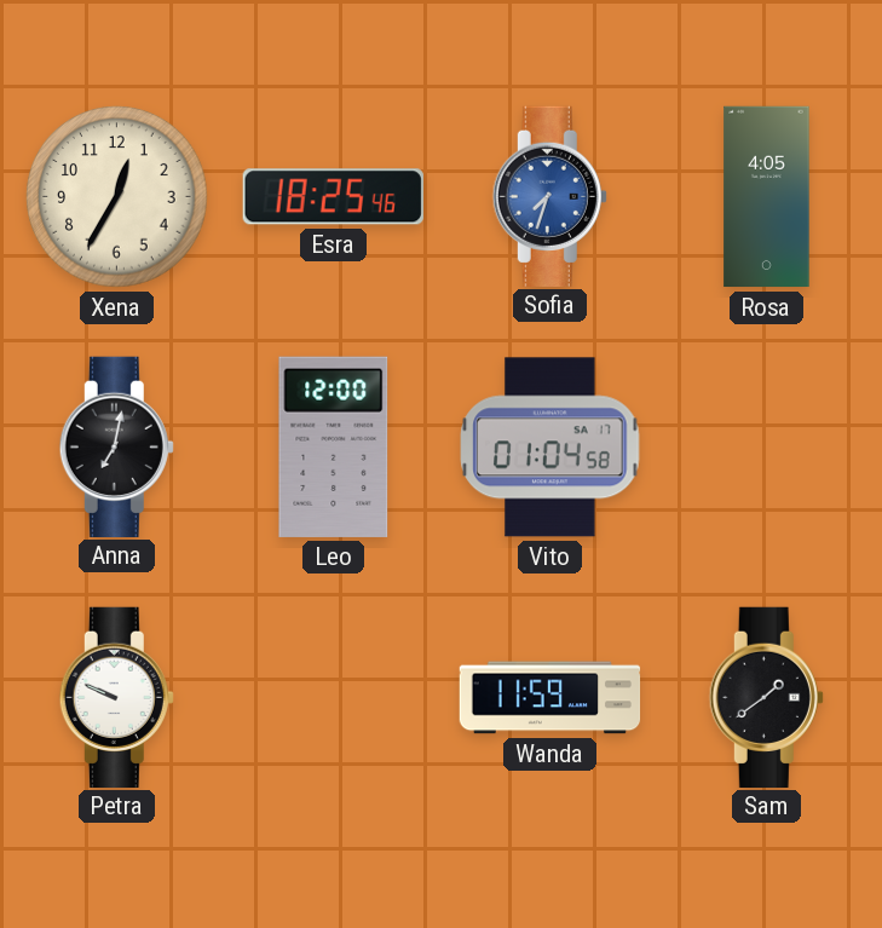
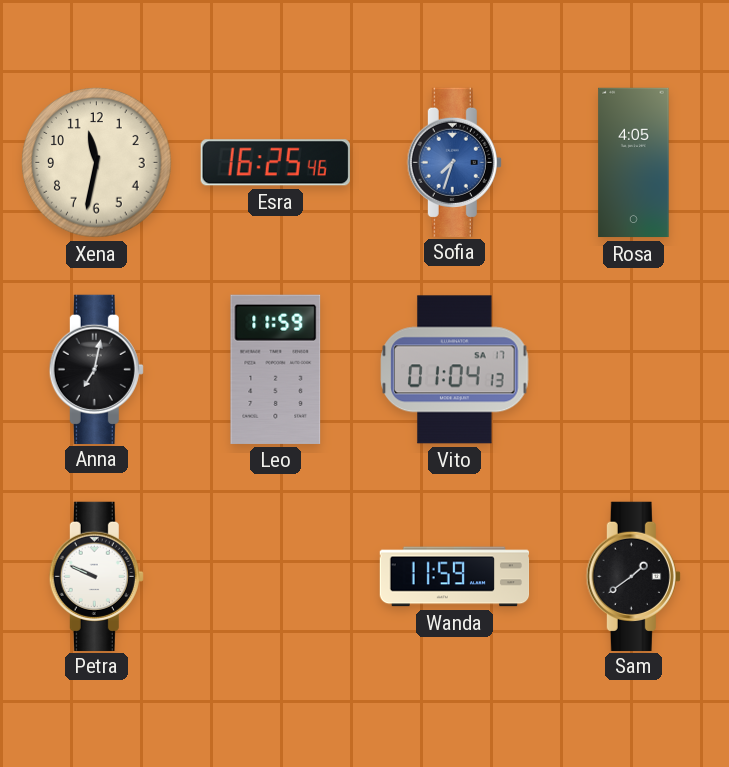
Xena: 12:35 -> 11:32
Esra: 18:25 -> 16:25
Leo: 12:00 -> 11:59
Vito: 01:04:58 -> 01:04:13
